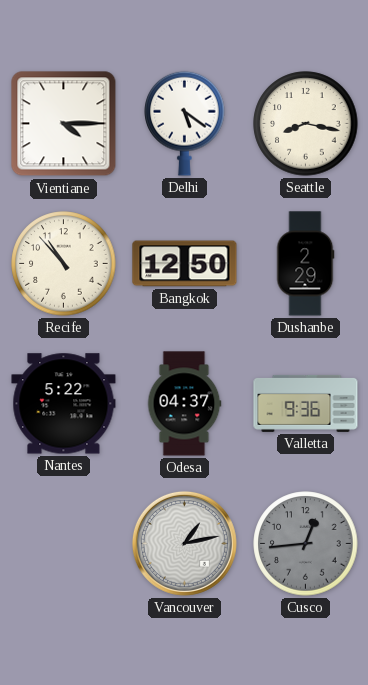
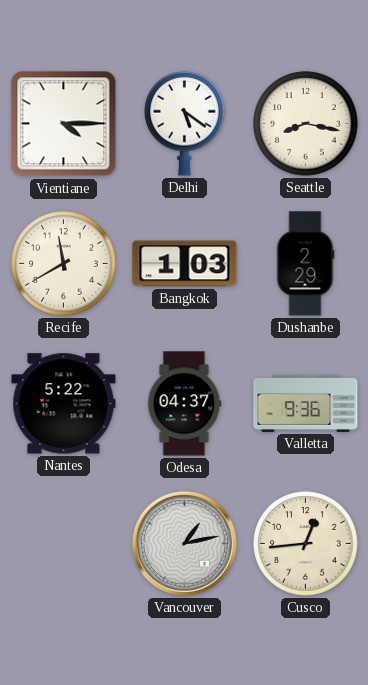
Recife: 10:53 -> 11:40
Bangkok: 12:50 -> 1:03
Cusco dial: grey -> cream
